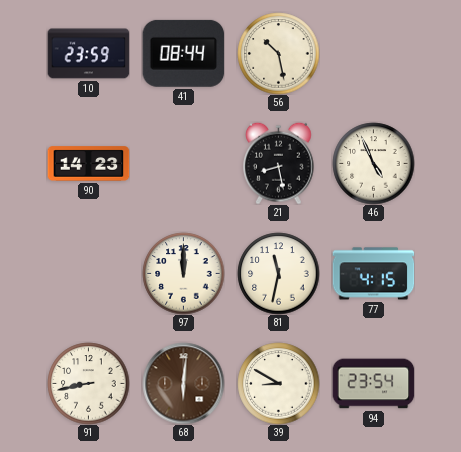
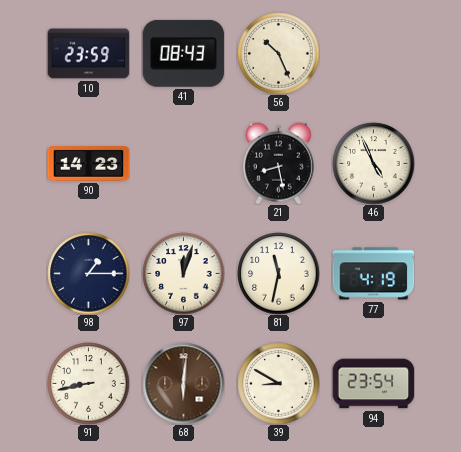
41: 08:44 -> 08:43
56: 10:28 -> 10:26
98: none -> 1:15
97: 12:00 -> 12:03
77: 4:15 -> 4:19
